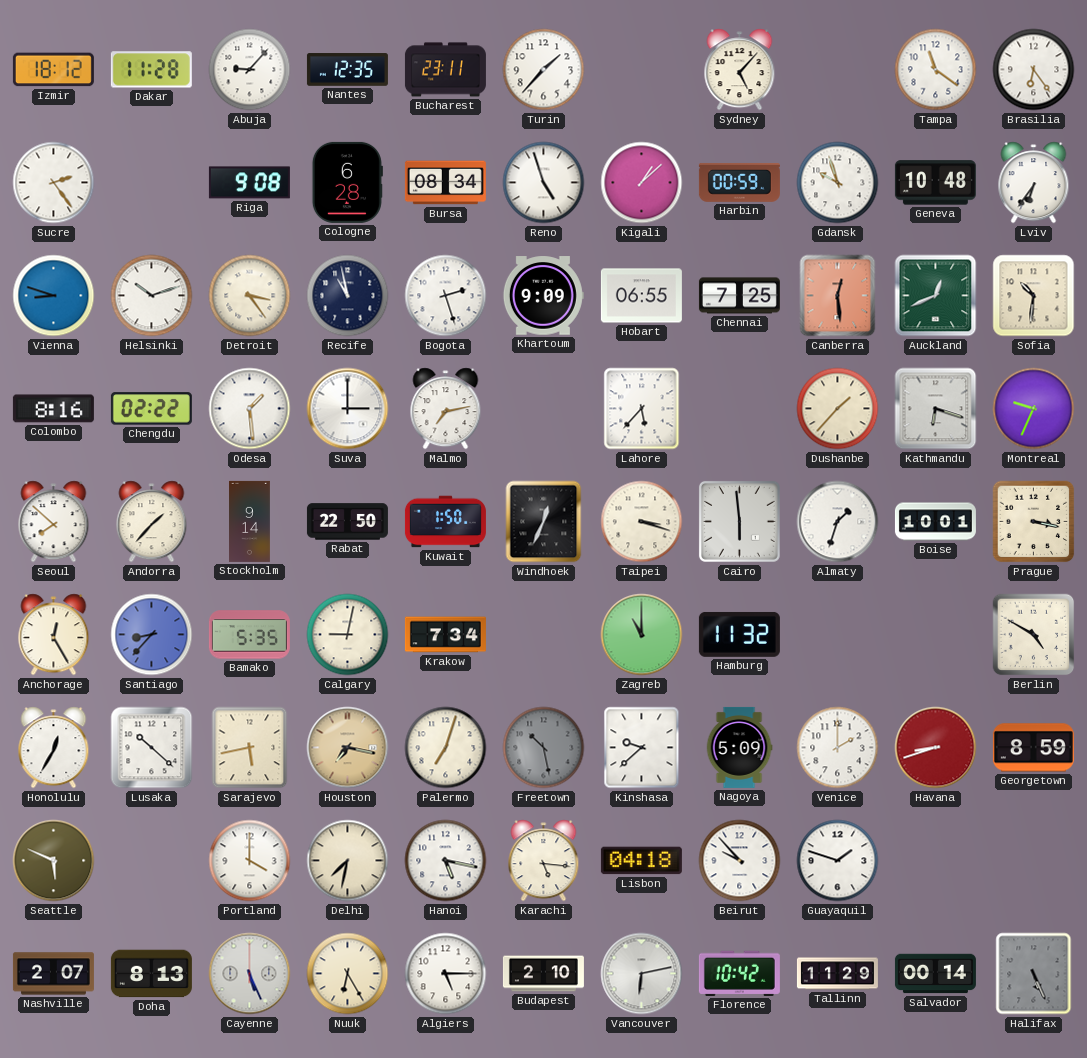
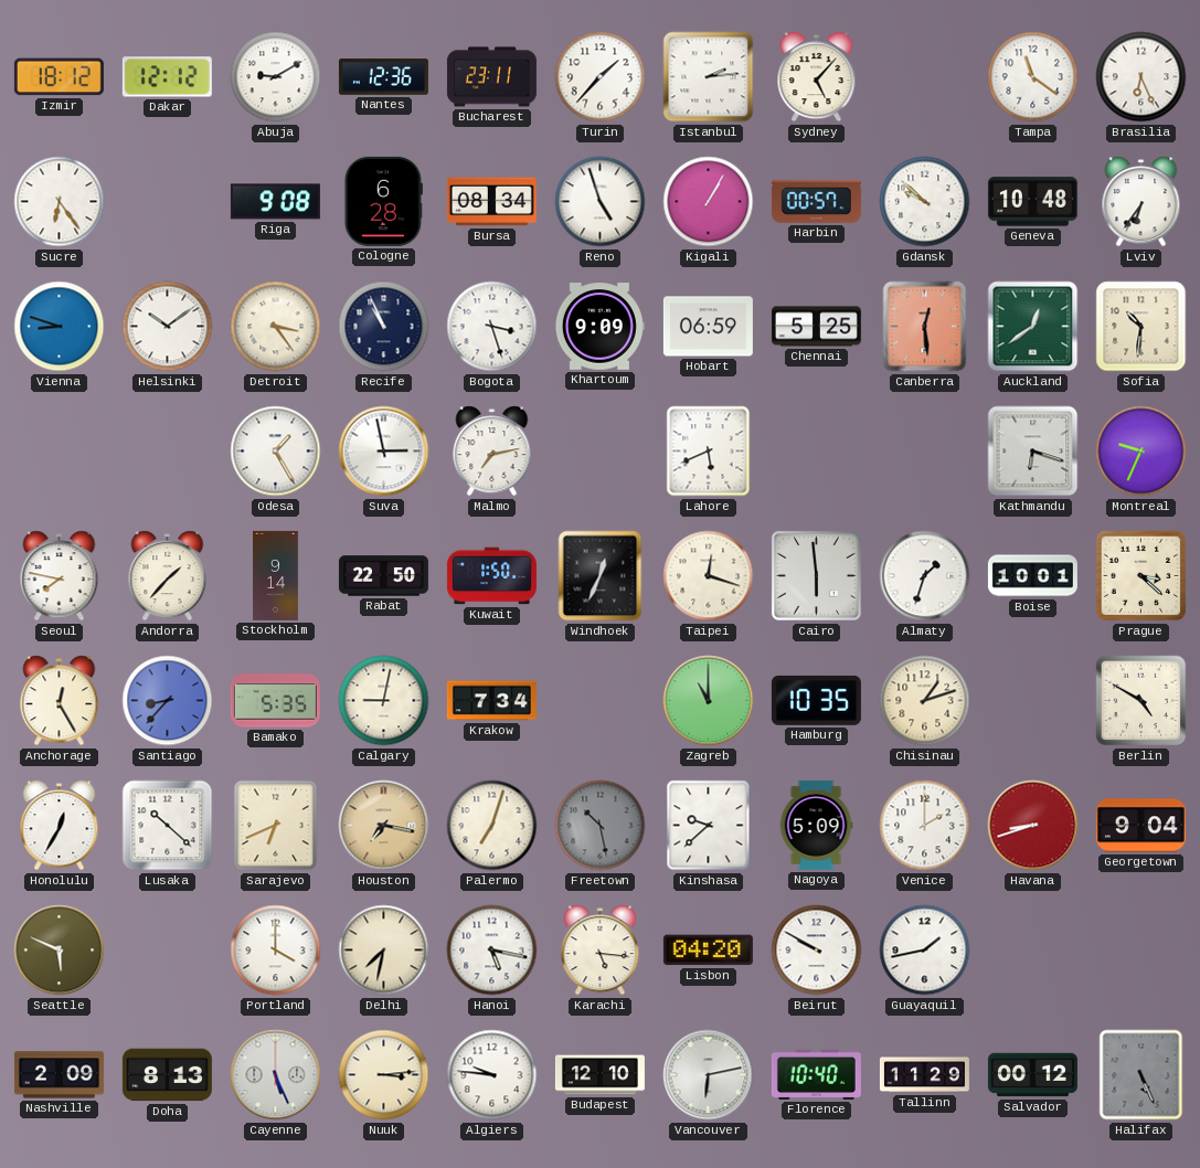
Dakar: 11:28 -> 12:12
Abuja: 9:07 -> 9:10
Nantes: 12:35 -> 12:36
Istanbul: none -> 2:14
Brasilia: 6:24 -> 6:26
Sucre: 2:24 -> 6:24
Kigali: 1:08 -> 1:05
Harbin: 00:59 -> 00:57
Gdansk: 9:57 -> 9:52
Helsinki: 10:12 -> 10:09
Recife: 10:58 -> 10:56
Bogota: 2:27 -> 3:27
Hobart: 06:55 -> 06:59
Chennai: 7:25 -> 5:25
Auckland: 12:41 -> 12:39
Colombo: 8:16 -> none
Chengdu: 02:22 -> none
Odesa: 1:29 -> 1:25
Suva: 3:00 -> 2:58
Lahore: 5:37 -> 5:41
Dushanbe: 1:37 -> none
Seoul: 7:52 -> 7:47
Taipei: 3:18 -> 12:18
Prague: 3:17 -> 3:22
Hamburg: 11:32 -> 10:35
Chisinau: none -> 1:12
Sarajevo: 5:43 -> 6:41
Georgetown: 8:59 -> 9:04
Lisbon: 04:18 -> 04:20
Beirut: 9:53 -> 9:50
Guayaquil: 1:48 -> 1:43
Nashville: 2:07 -> 2:09
Nuuk: 6:25 -> 3:14
Algiers: 5:15 -> 9:46
Budapest: 2:10 -> 12:10
Florence: 10:42 -> 10:40
Salvador: 00:14 -> 00:12
